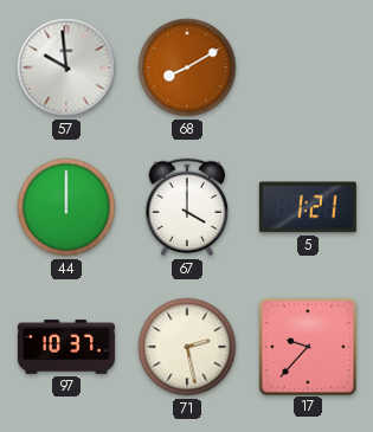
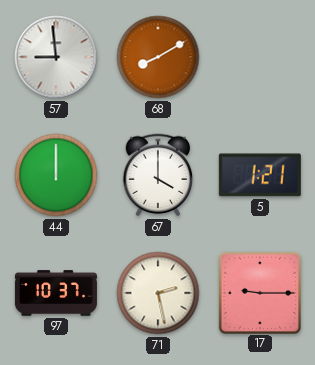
57: 9:59 -> 8:59
17: 9:37 -> 9:15
